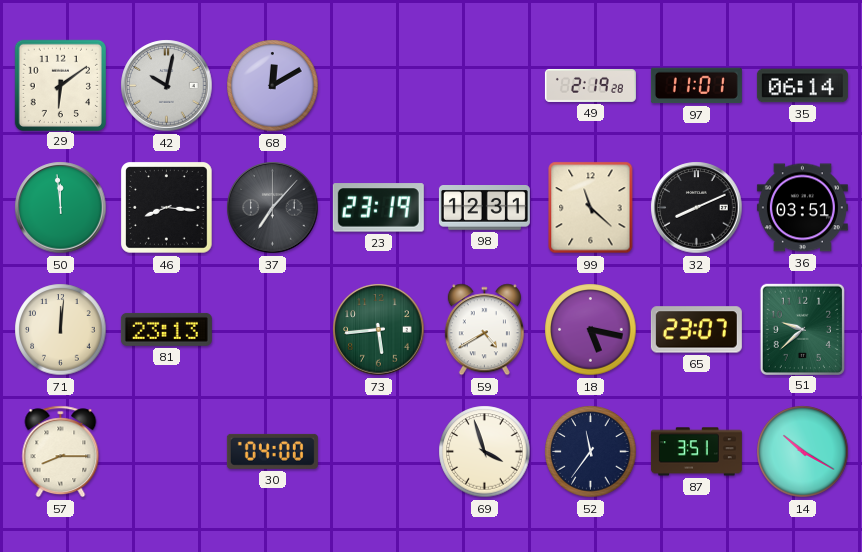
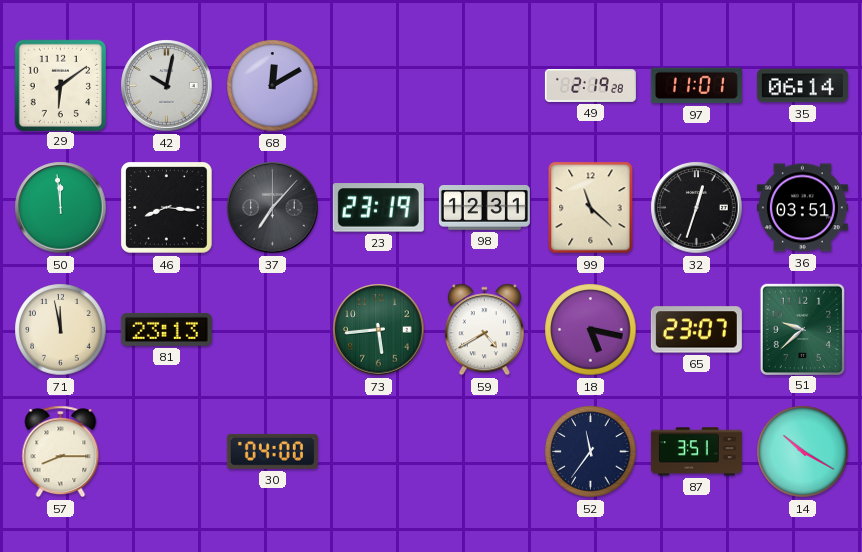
32: 8:11 -> 12:33
71: 12:01 -> 11:58
69: 3:57 -> none
